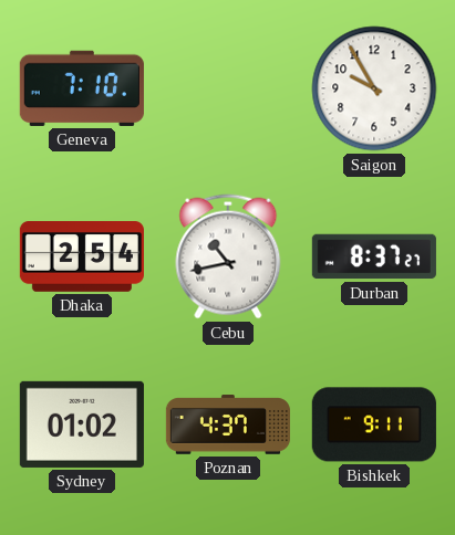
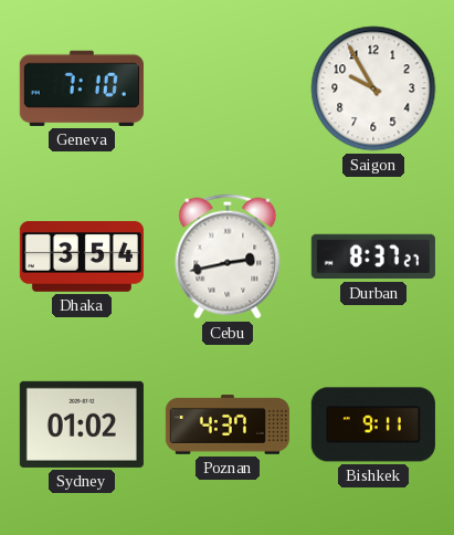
Dhaka: 2:54 -> 3:54
Cebu: 10:43 -> 2:43
